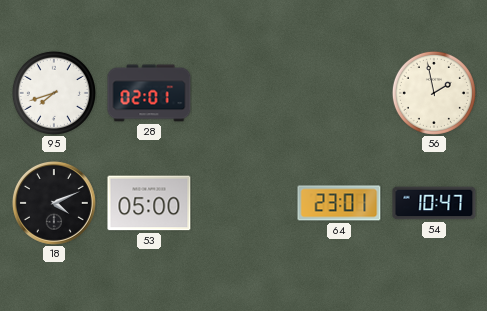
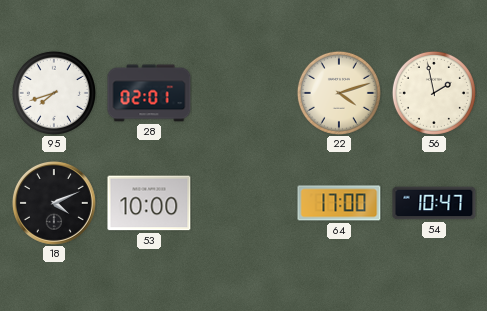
22: none -> 4:12
53: 05:00 -> 10:00
64: 23:01 -> 17:00
